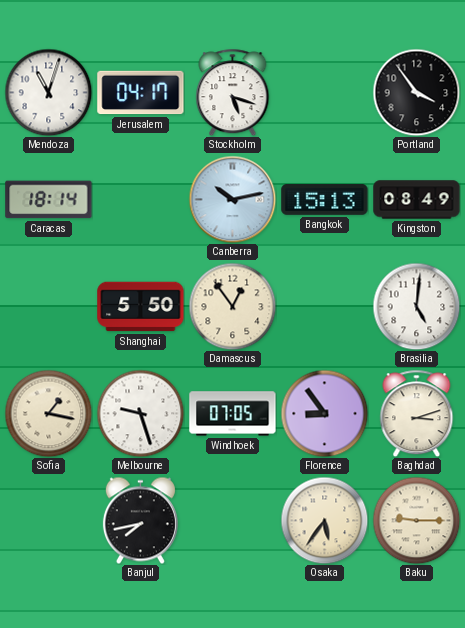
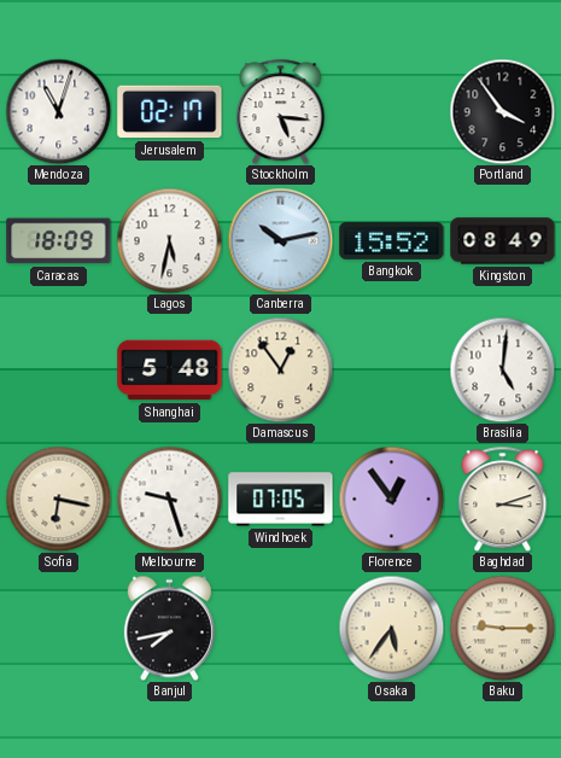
Jerusalem: 04:17 -> 02:17
Stockholm: 5:18 -> 5:16
Caracas: 18:14 -> 18:09
Lagos: none -> 5:32
Bangkok: 15:13 -> 15:52
Shanghai: 5:50 -> 5:48
Sofia: 1:17 -> 6:17
Florence: 8:54 -> 12:54
